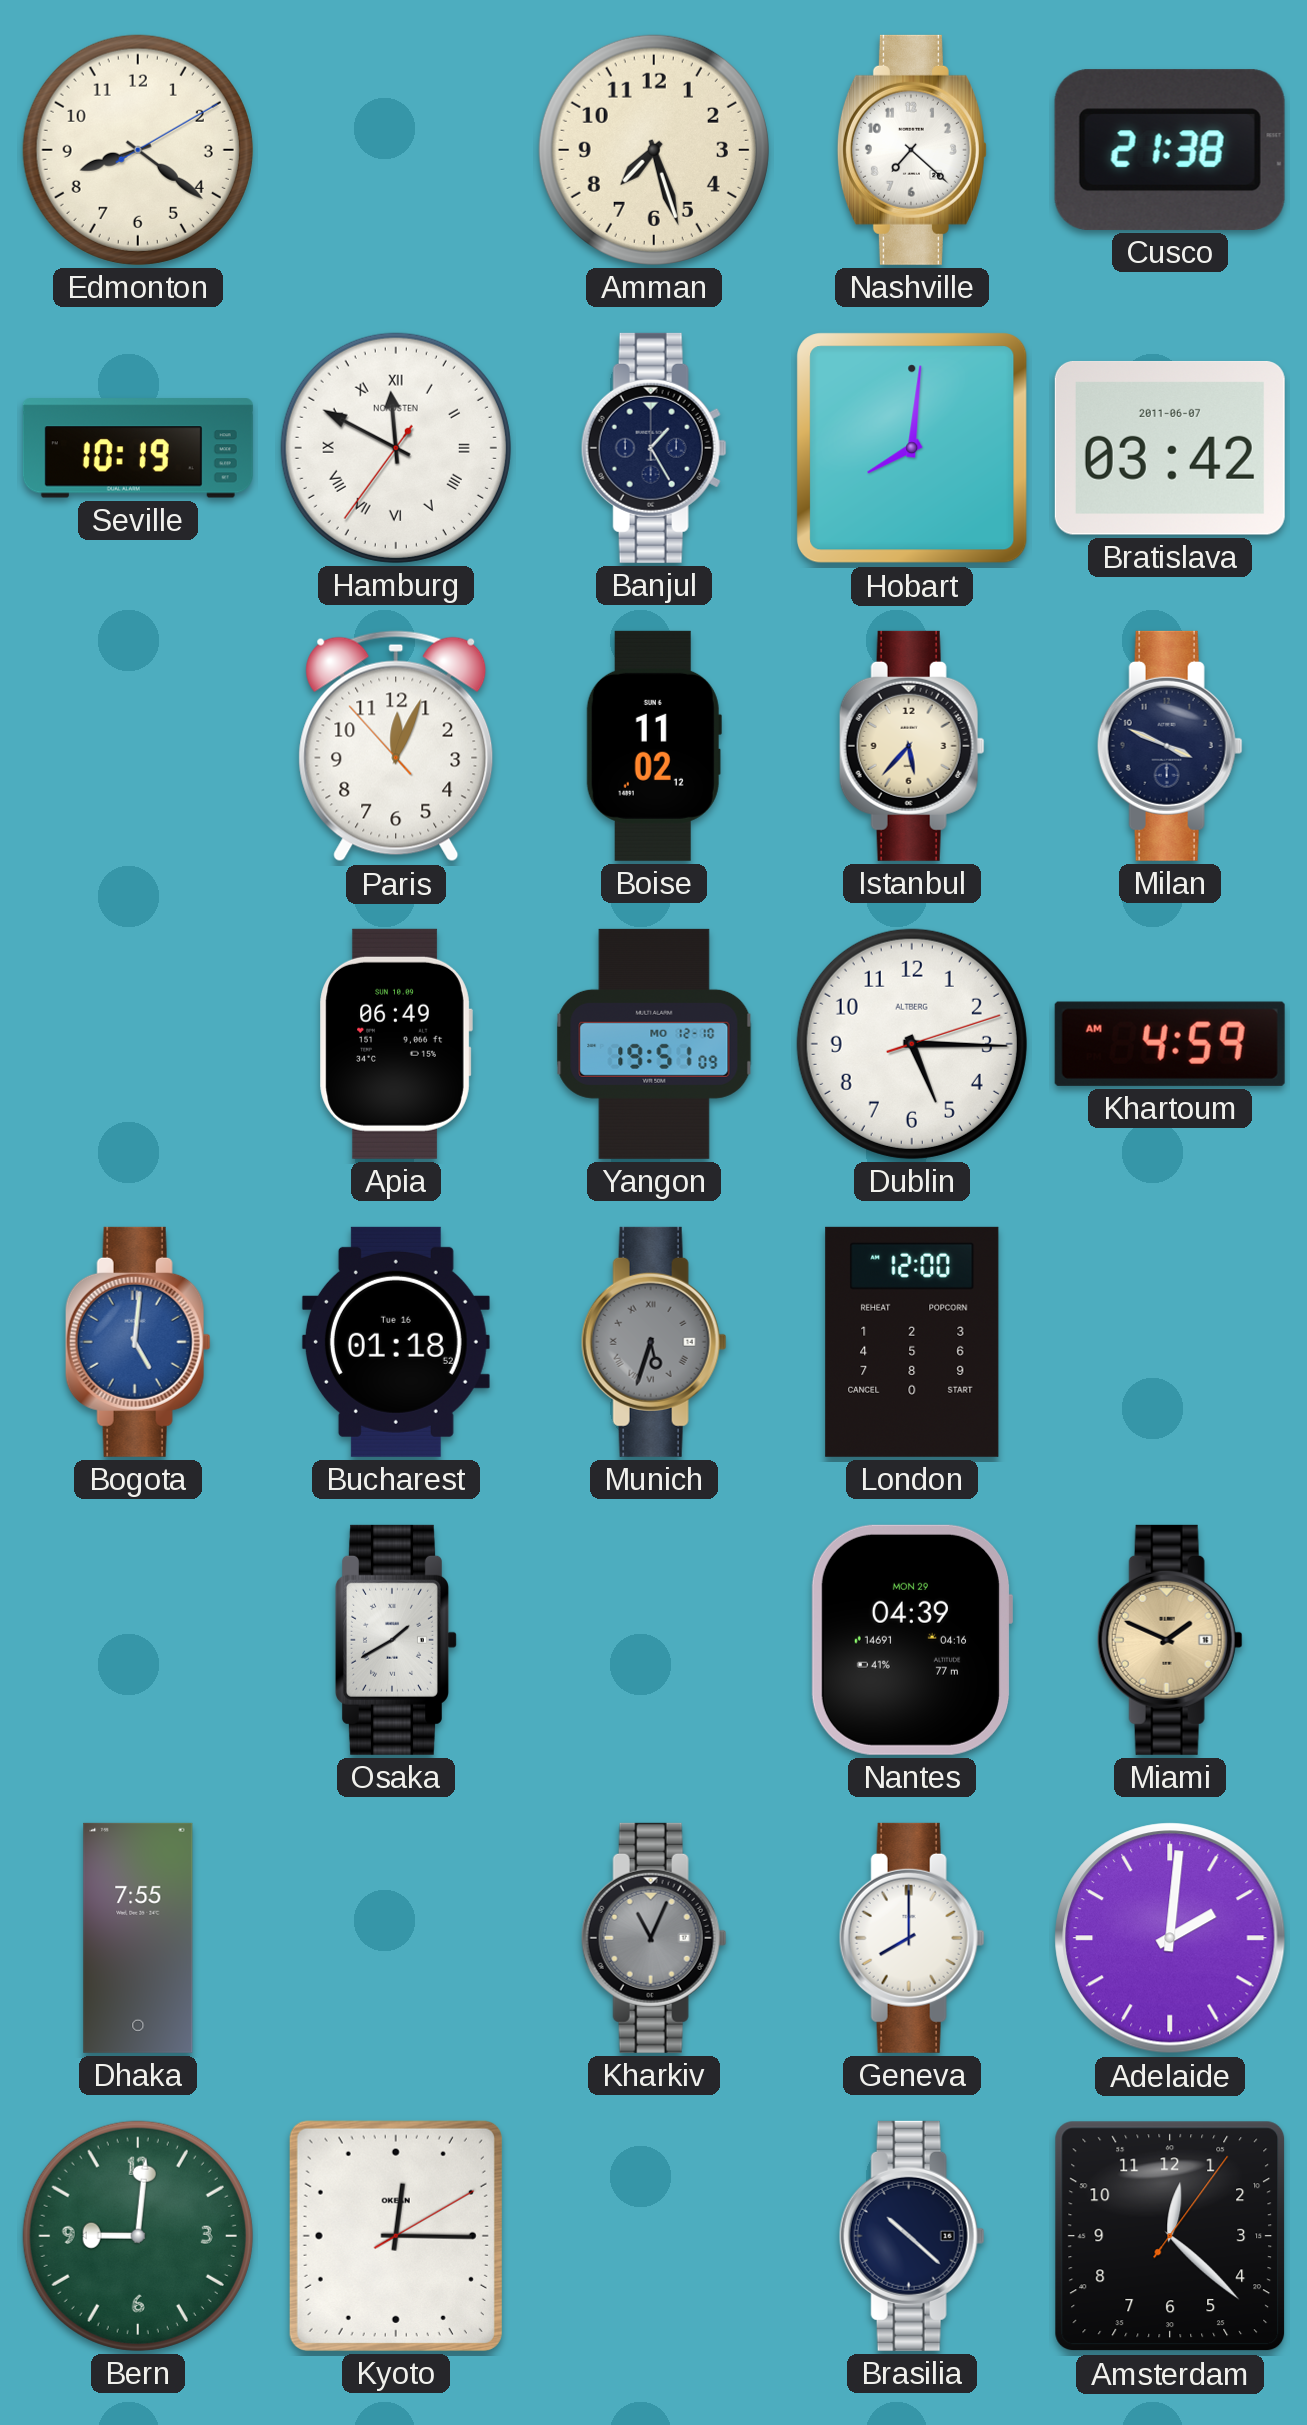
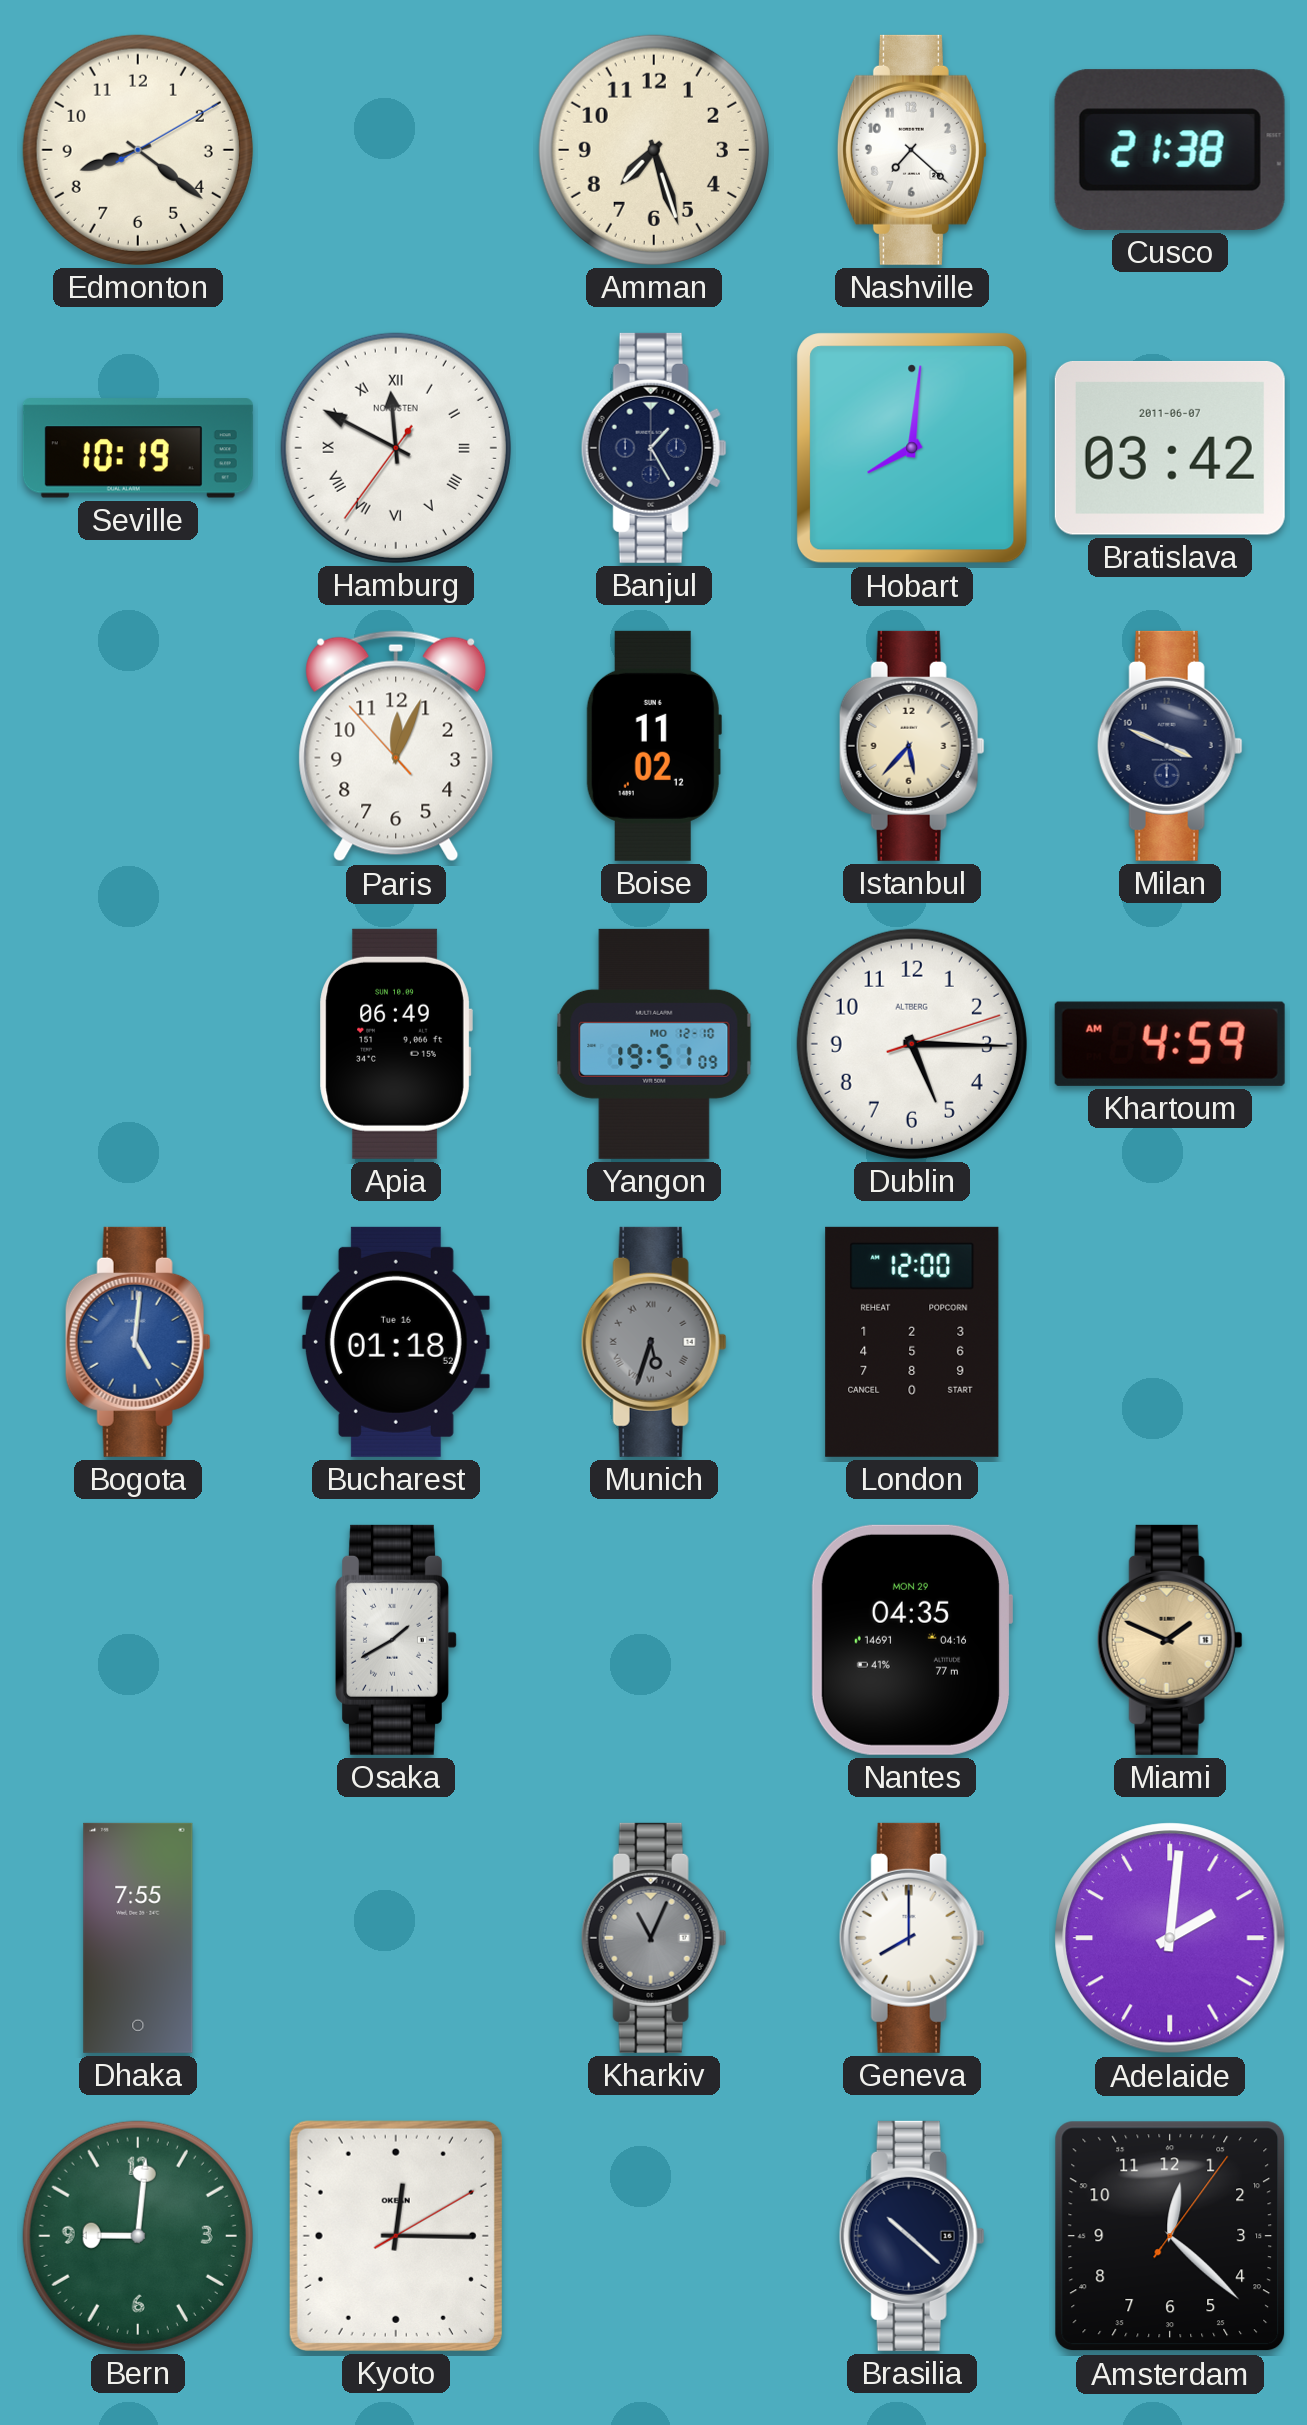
Nantes: 04:39 -> 04:35
